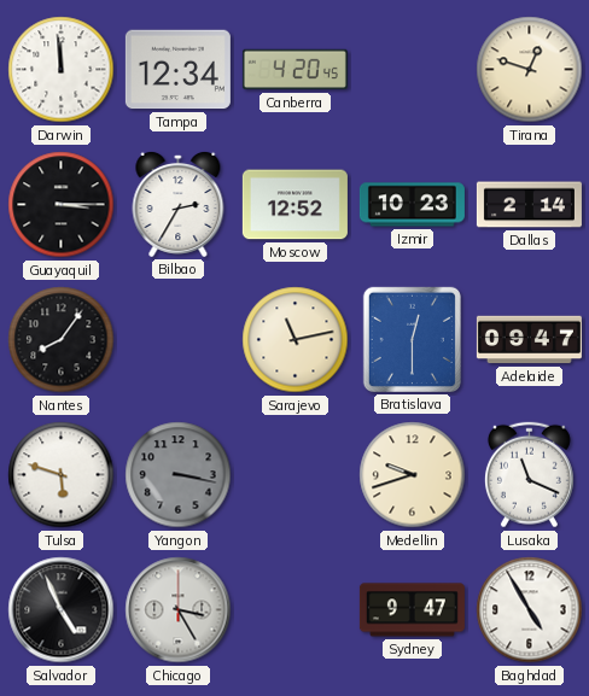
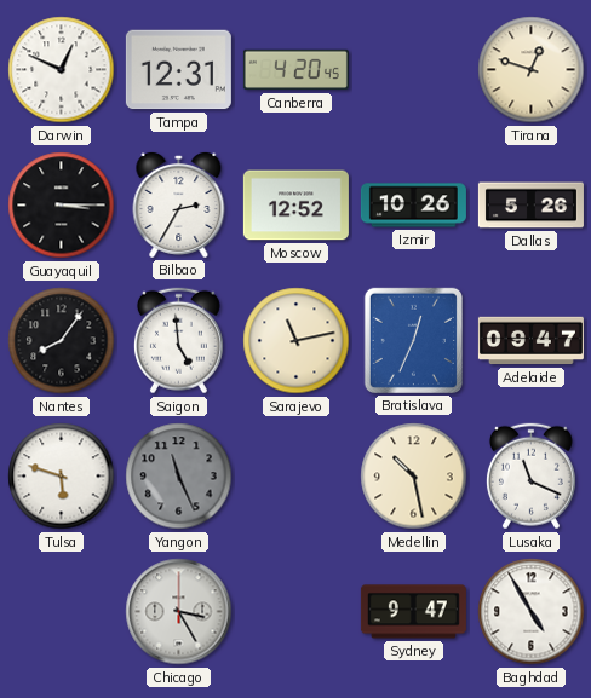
Darwin: 11:59 -> 12:49
Tampa: 12:34 -> 12:31
Izmir: 10:23 -> 10:26
Dallas: 2:14 -> 5:26
Saigon: none -> 4:59
Bratislava: 12:30 -> 12:34
Yangon: 3:17 -> 11:26
Medellin: 9:42 -> 10:28
Salvador: 4:56 -> none
